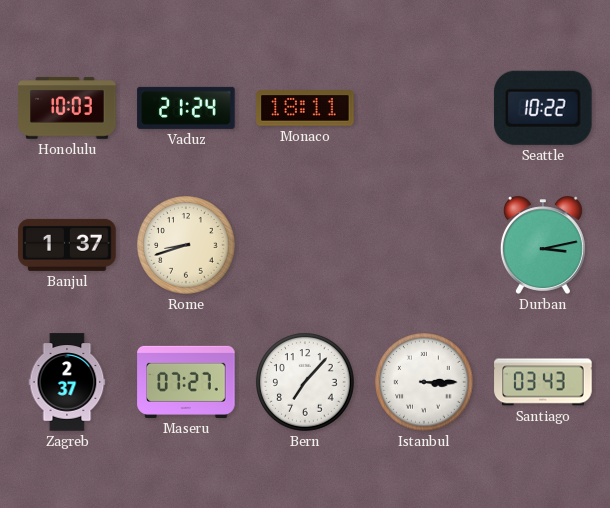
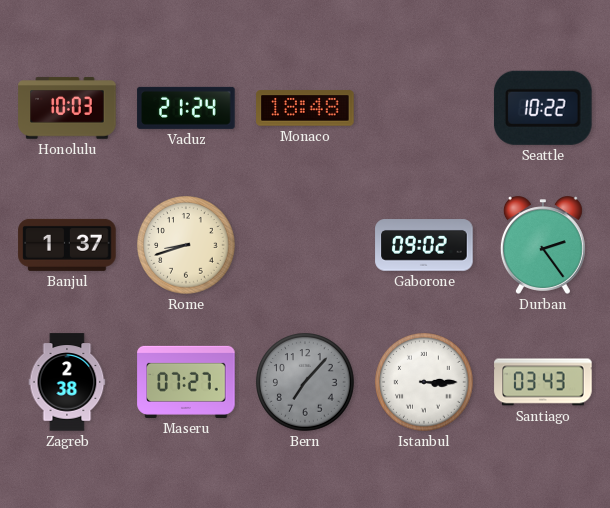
Monaco: 18:11 -> 18:48
Gaborone: none -> 09:02
Durban: 3:13 -> 2:24
Zagreb: 2:37 -> 2:38
Bern dial: white -> grey
